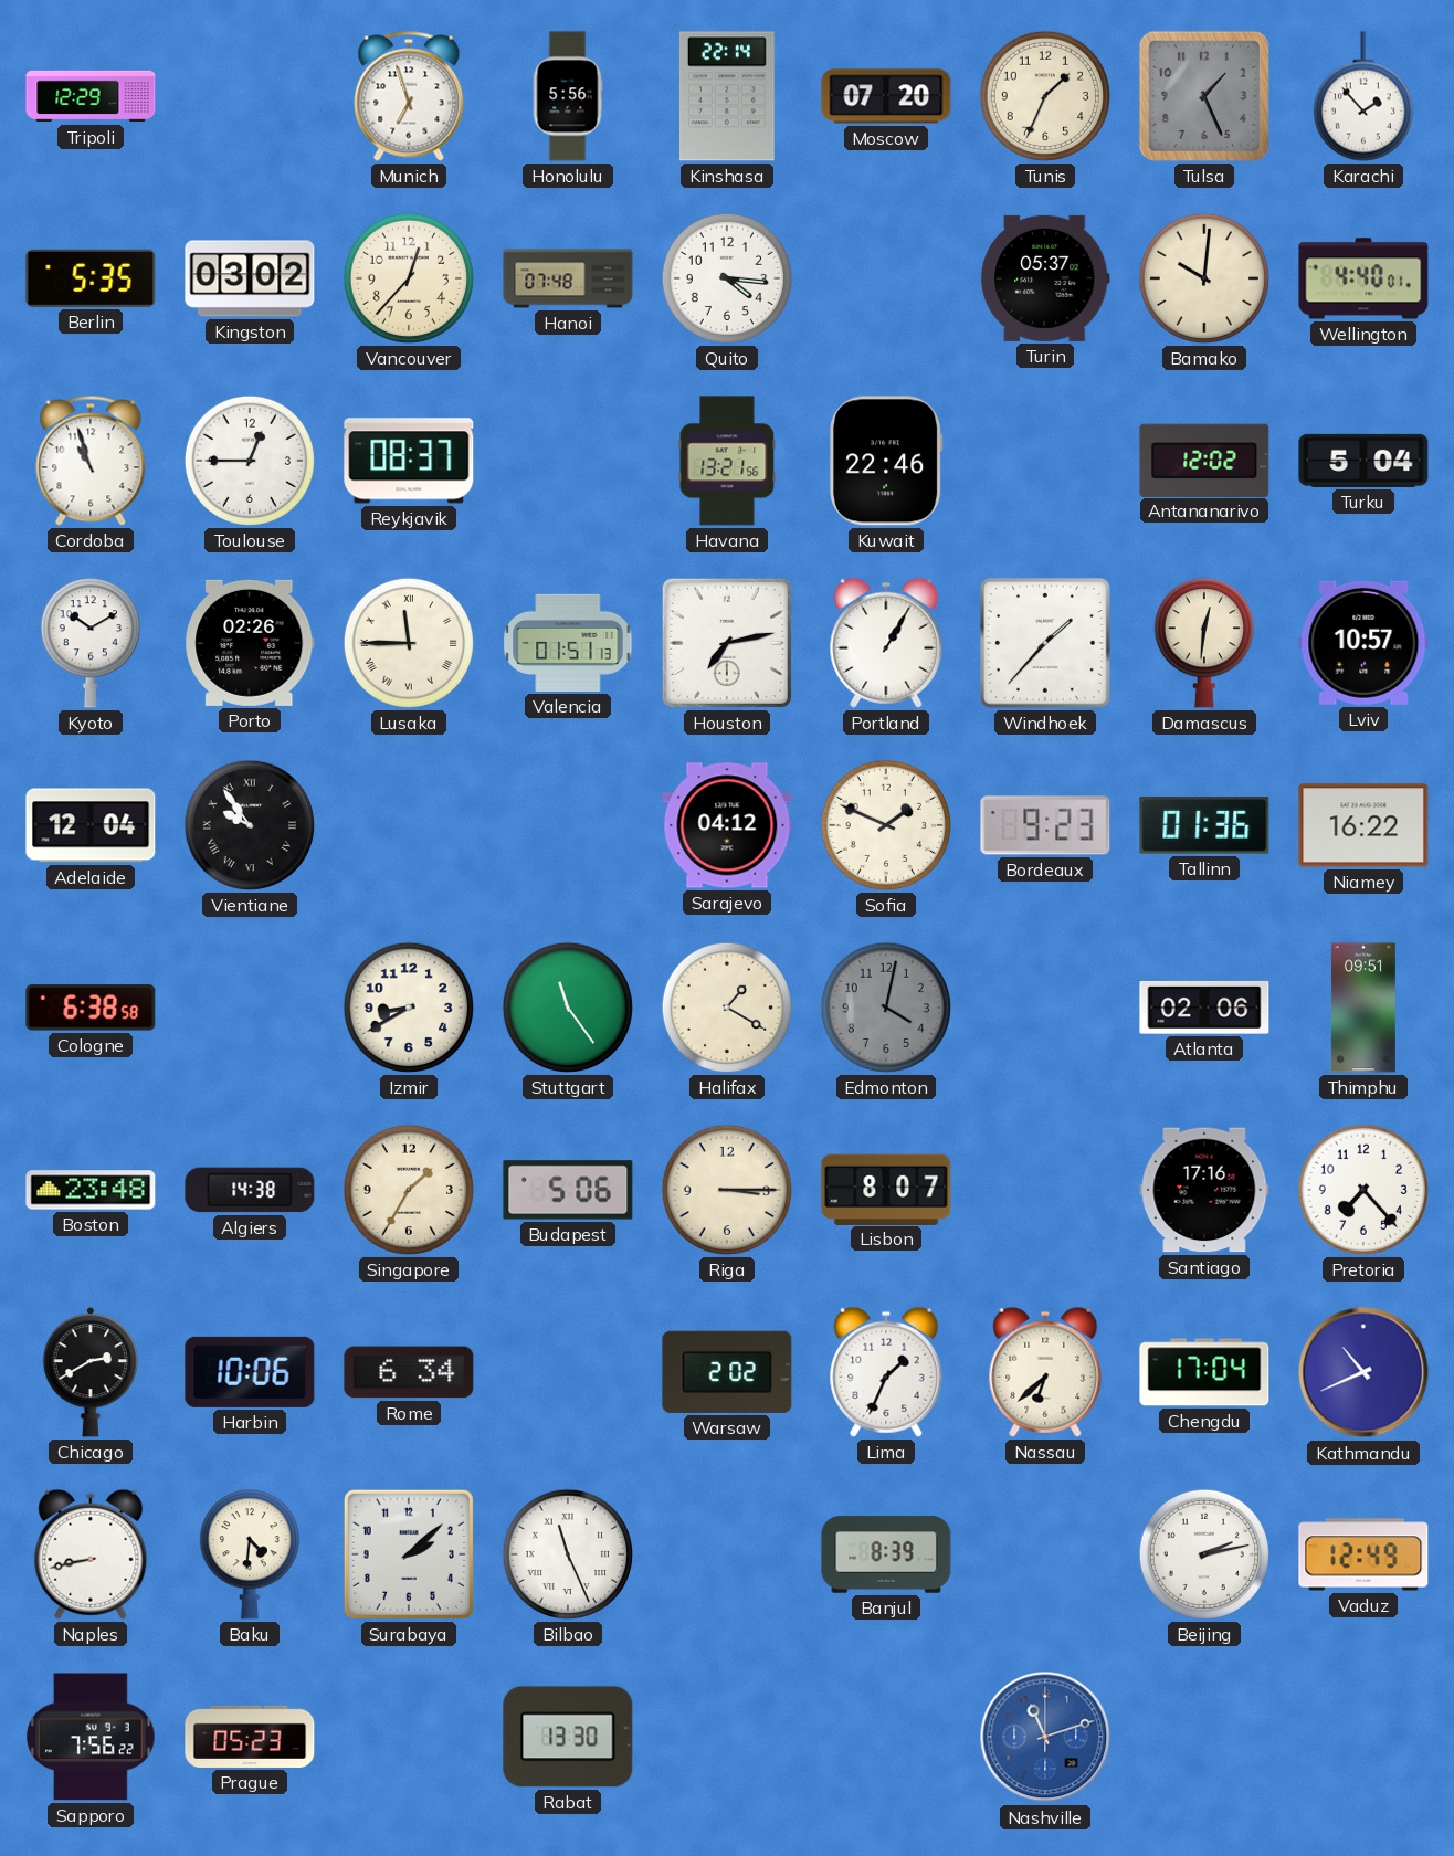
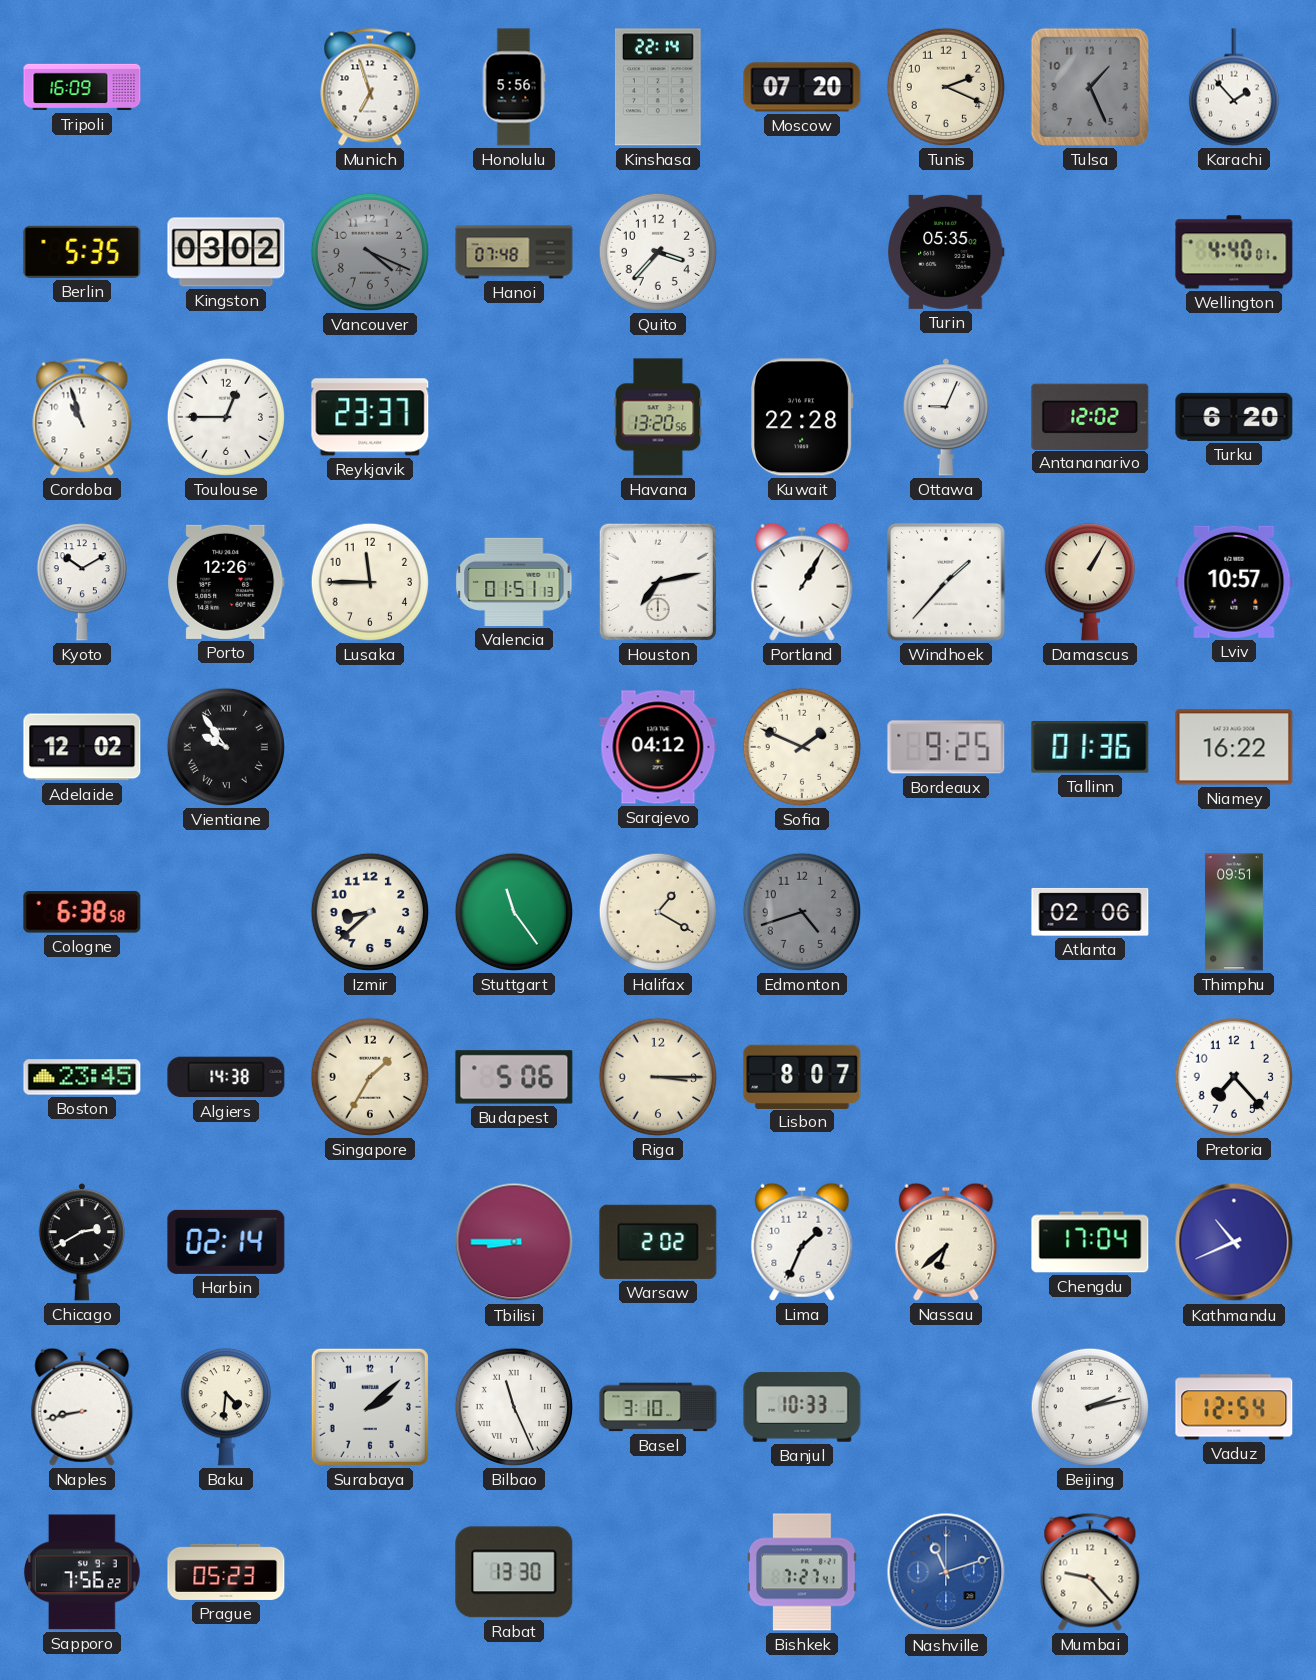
Tripoli: 12:29 -> 16:09
Tunis: 1:34 -> 2:19
Vancouver: 12:37 -> 4:19
Vancouver dial: cream -> grey
Quito: 4:16 -> 3:37
Turin: 05:37 -> 05:35
Bamako: 10:01 -> none
Reykjavik: 08:37 -> 23:37
Havana: 13:21 -> 13:20
Kuwait: 22:46 -> 22:28
Ottawa: none -> 9:04
Turku: 5:04 -> 6:20
Porto: 02:26 -> 12:26
Lusaka numerals: Roman -> Arabic
Damascus: 12:31 -> 1:05
Adelaide: 12:04 -> 12:02
Bordeaux: 9:23 -> 9:25
Izmir: 8:40 -> 8:38
Edmonton: 4:02 -> 4:42
Boston: 23:48 -> 23:45
Santiago: 17:16 -> none
Harbin: 10:06 -> 02:14
Rome: 6:34 -> none
Tbilisi: none -> 8:45
Basel: none -> 3:10
Banjul: 8:39 -> 10:33
Vaduz: 12:49 -> 12:54
Bishkek: none -> 7:27
Mumbai: none -> 9:23
